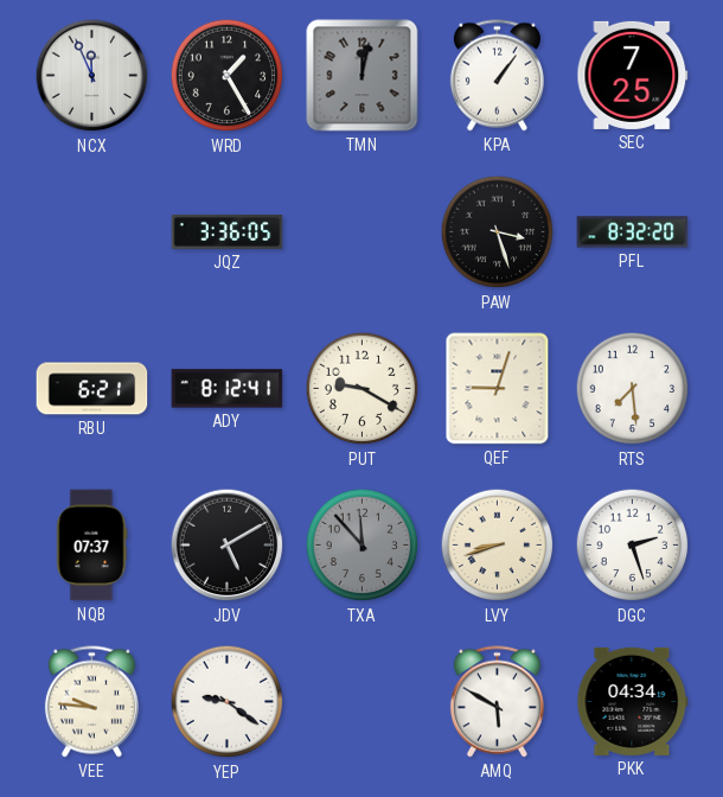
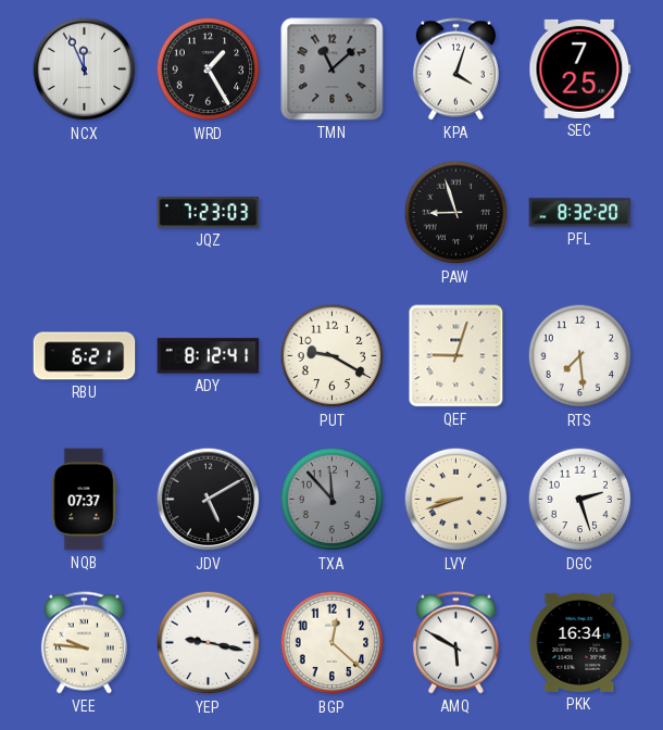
TMN: 12:02 -> 11:08
KPA: 1:06 -> 4:03
JQZ: 3:36 -> 7:23
PAW: 3:27 -> 8:57
YEP: 9:21 -> 9:17
BGP: none -> 12:22
PKK: 04:34 -> 16:34
